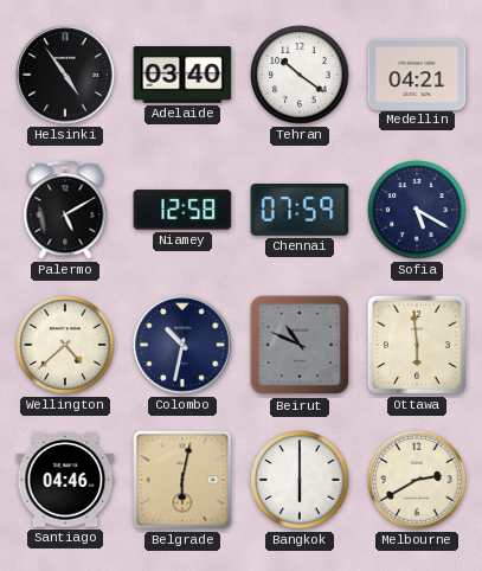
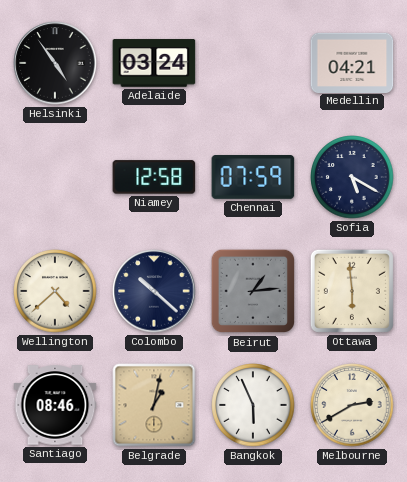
Adelaide: 03:40 -> 03:24
Tehran: 10:21 -> none
Palermo: 5:10 -> none
Colombo: 10:32 -> 10:22
Beirut: 10:49 -> 1:14
Santiago: 04:46 -> 08:46
Belgrade: 6:02 -> 1:02
Bangkok: 6:00 -> 5:56
